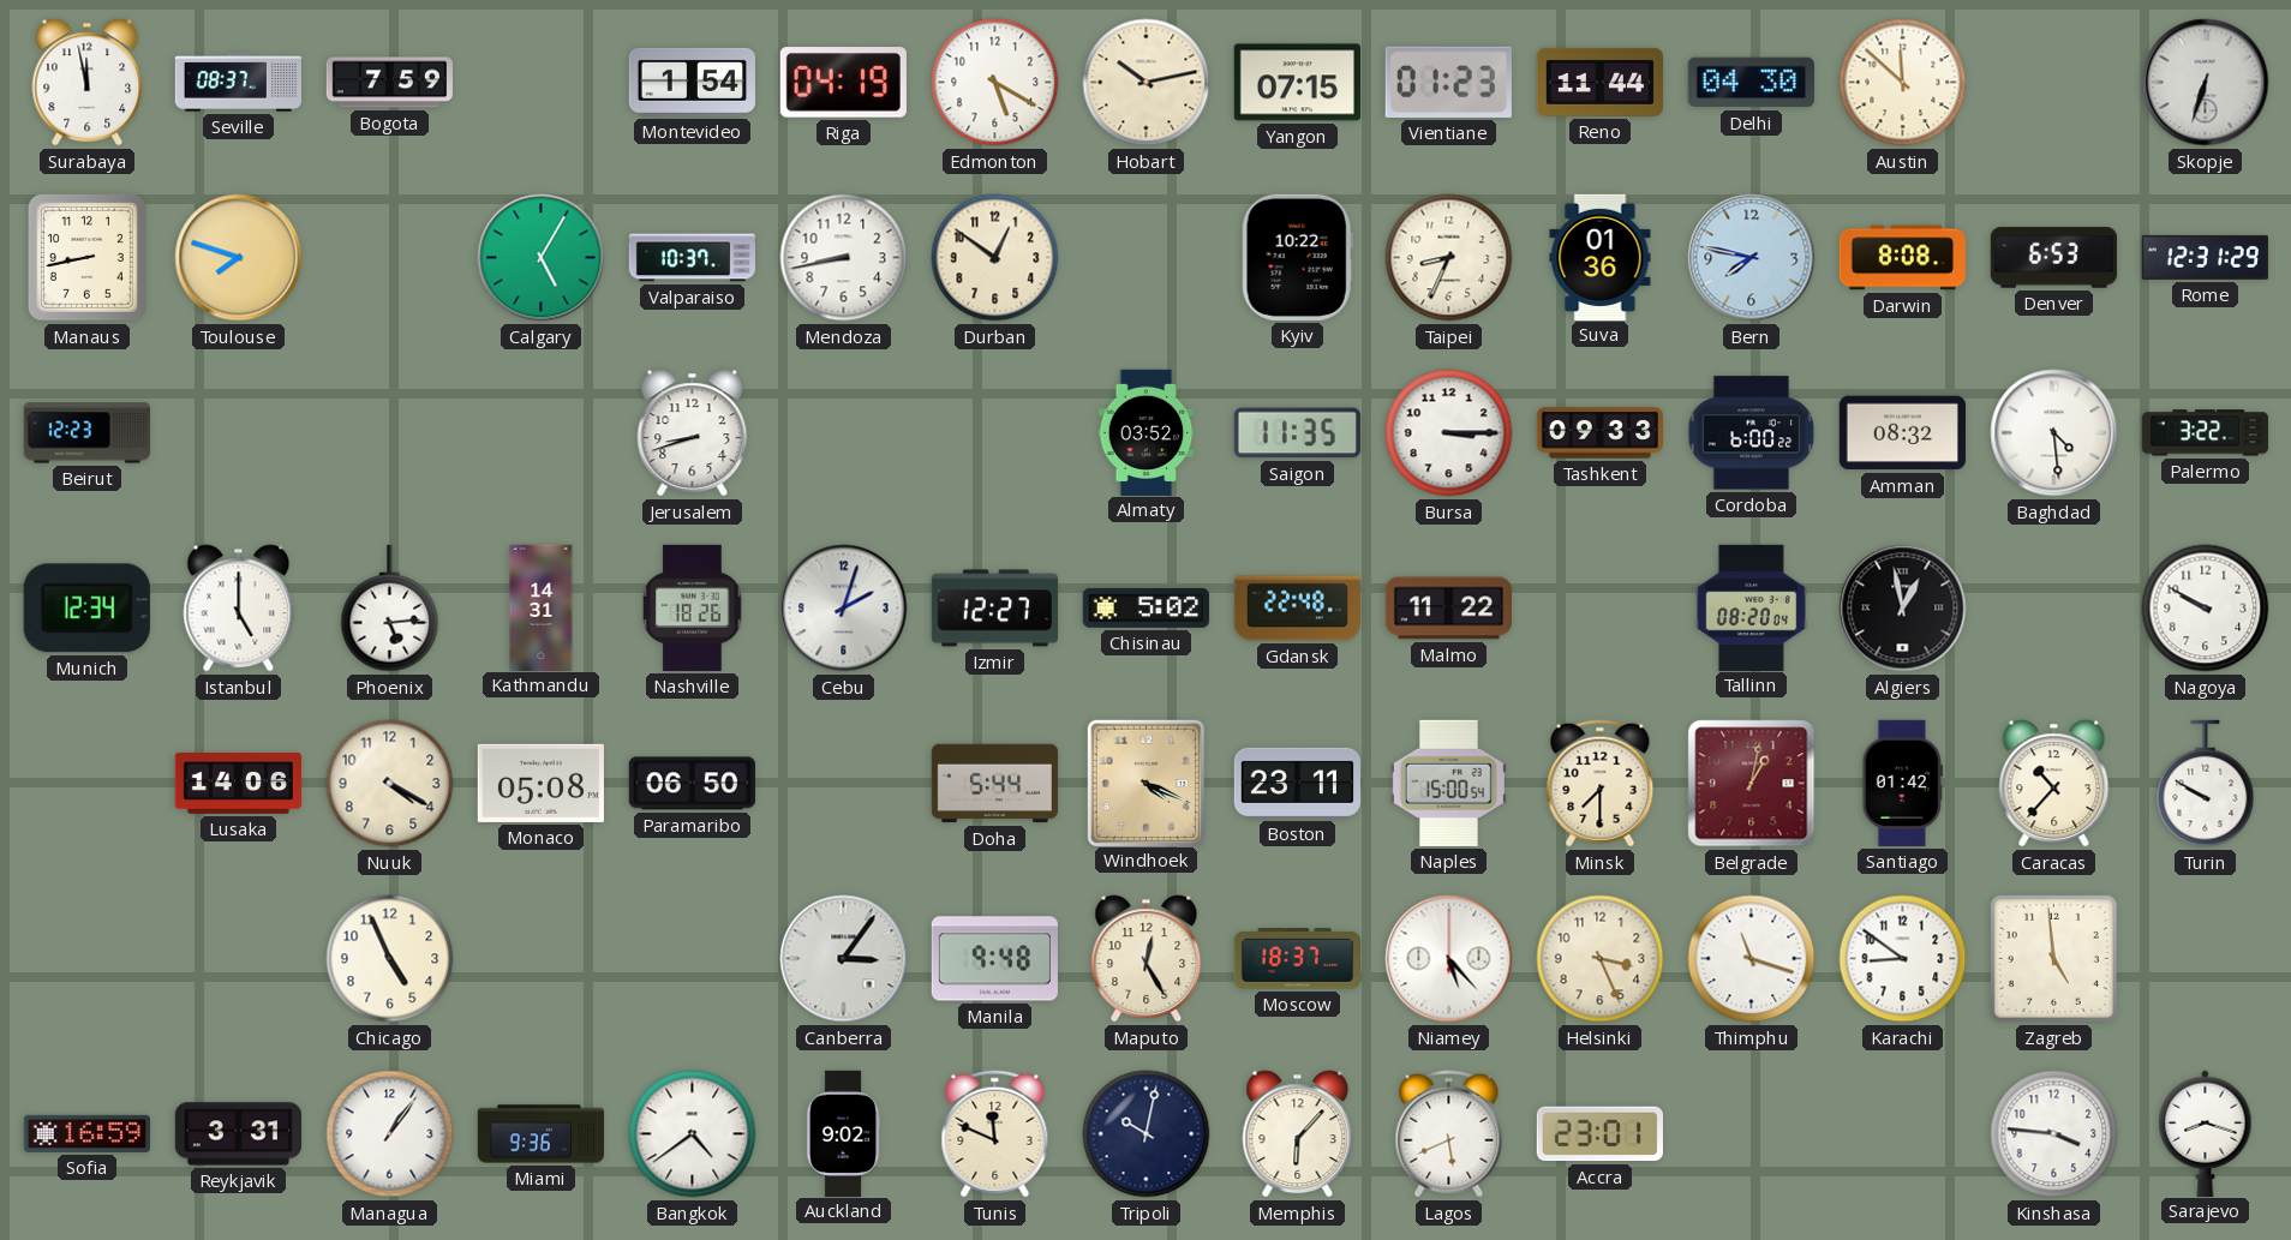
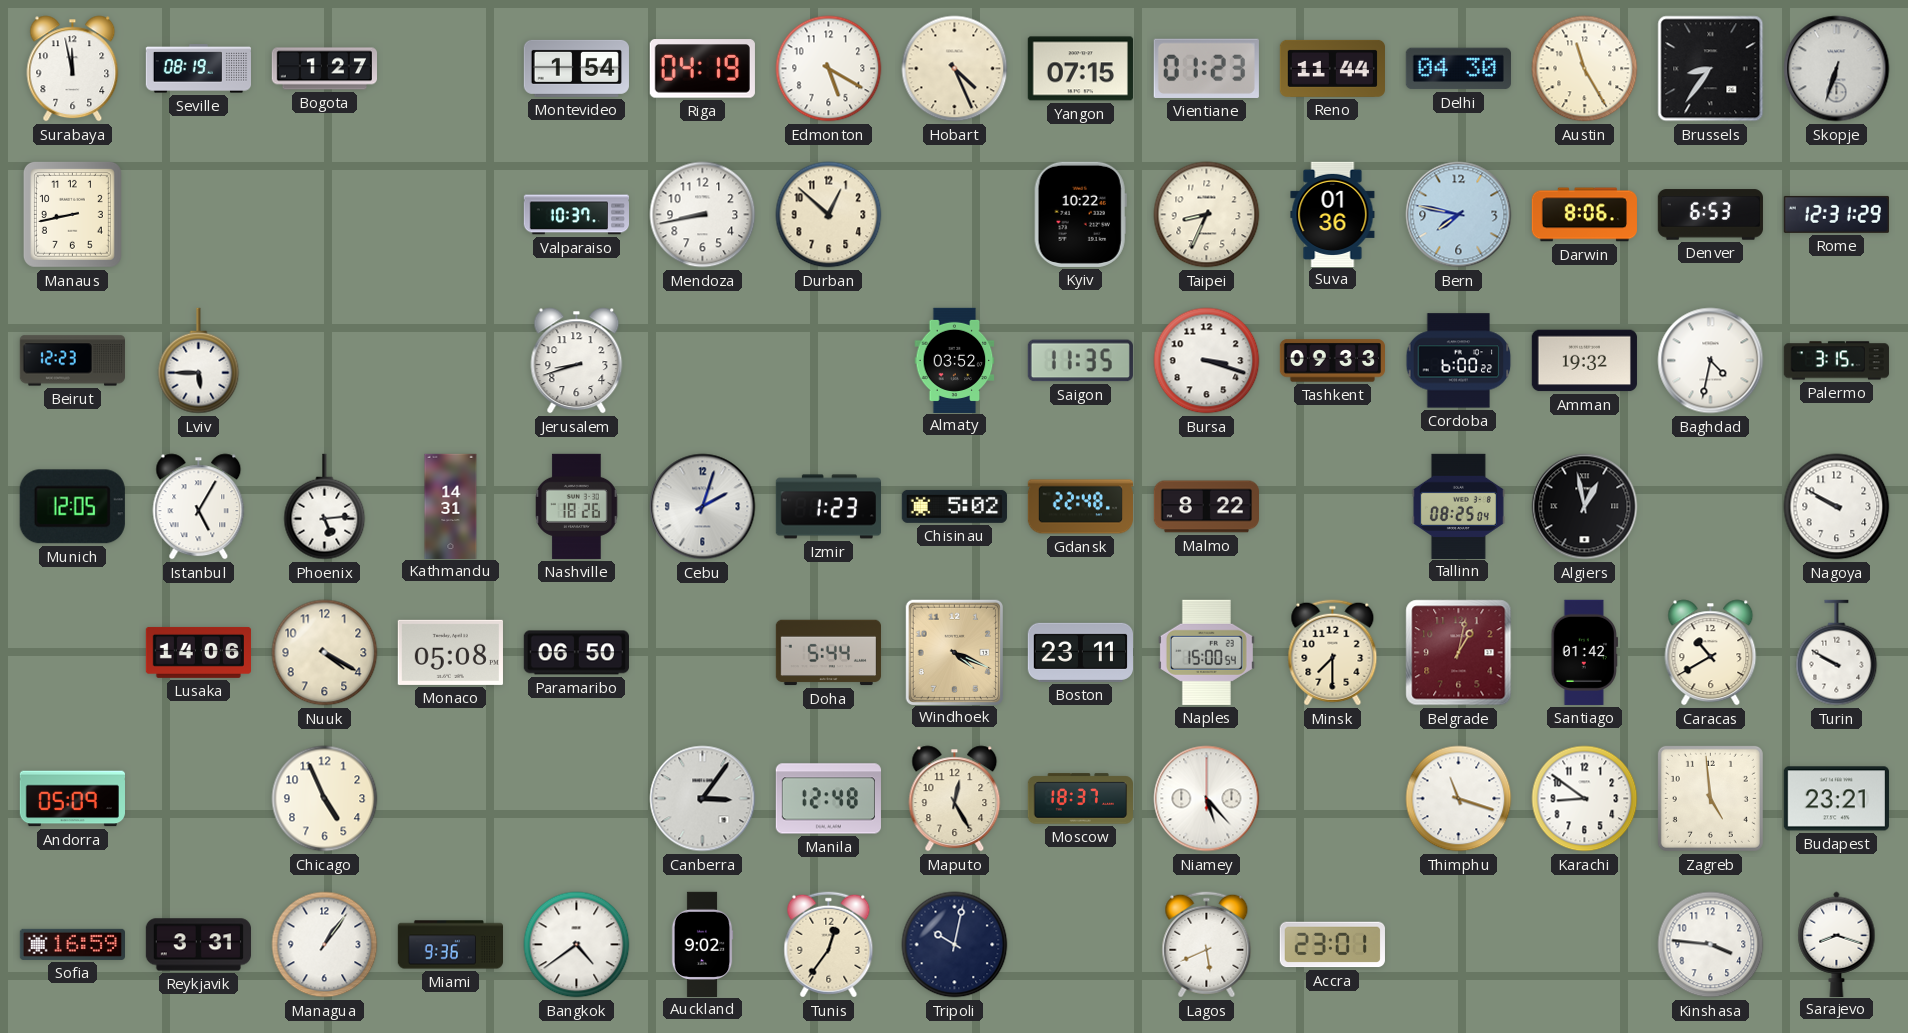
Seville: 08:37 -> 08:19
Bogota: 7:59 -> 1:27
Hobart: 10:13 -> 4:26
Austin: 11:52 -> 11:25
Brussels: none -> 8:36
Toulouse: 7:48 -> none
Calgary: 5:05 -> none
Durban: 12:51 -> 12:52
Darwin: 8:08 -> 8:06
Lviv: none -> 5:45
Bursa: 3:15 -> 3:18
Amman: 08:32 -> 19:32
Baghdad: 4:29 -> 4:32
Palermo: 3:22 -> 3:15
Munich: 12:34 -> 12:05
Istanbul: 5:00 -> 5:05
Izmir: 12:27 -> 1:23
Malmo: 11:22 -> 8:22
Tallinn: 08:20 -> 08:25
Caracas: 10:37 -> 10:40
Andorra: none -> 05:09
Manila: 9:48 -> 12:48
Helsinki: 3:26 -> none
Budapest: none -> 23:21
Tunis: 11:49 -> 12:36
Memphis: 6:07 -> none
